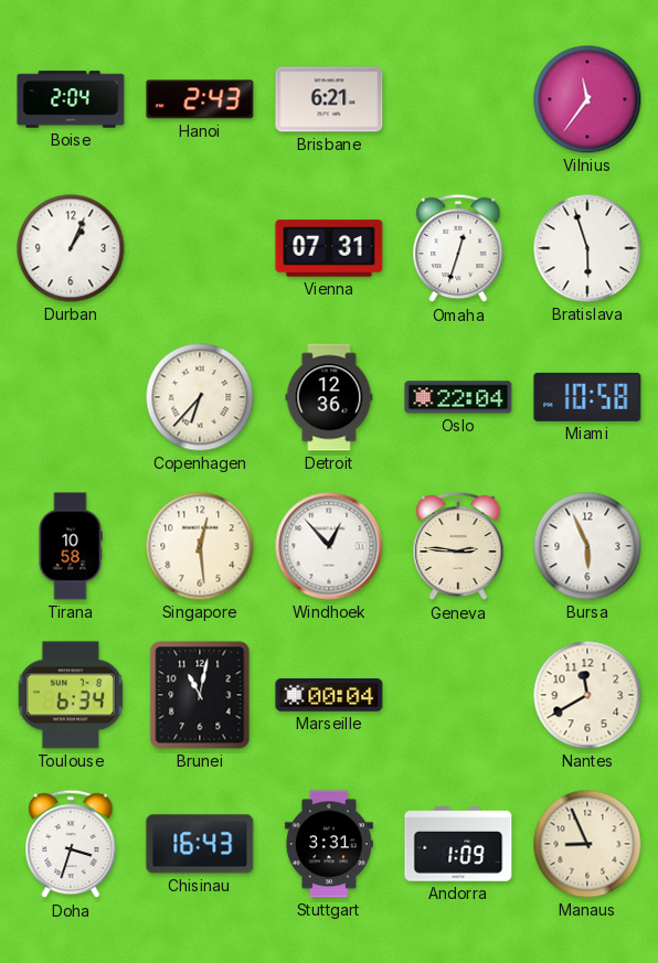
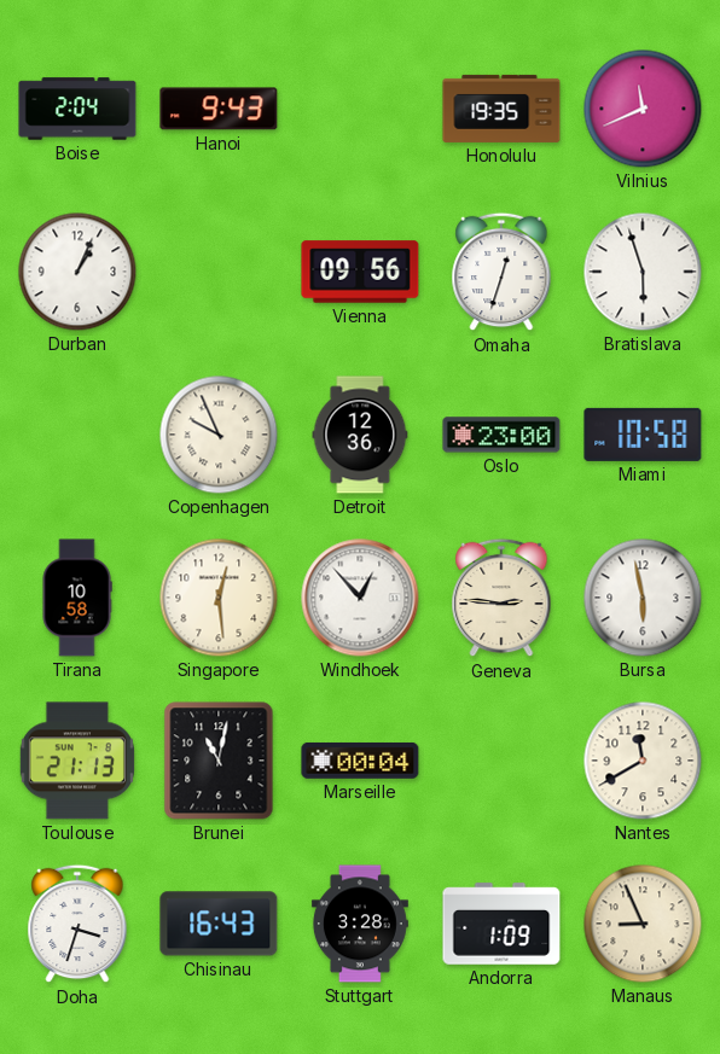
Hanoi: 2:43 -> 9:43
Brisbane: 6:21 -> none
Honolulu: none -> 19:35
Vilnius: 11:36 -> 11:41
Vienna: 07:31 -> 09:56
Copenhagen: 6:37 -> 9:56
Oslo: 22:04 -> 23:00
Bursa: 5:56 -> 5:58
Toulouse: 6:34 -> 21:13
Stuttgart: 3:31 -> 3:28
